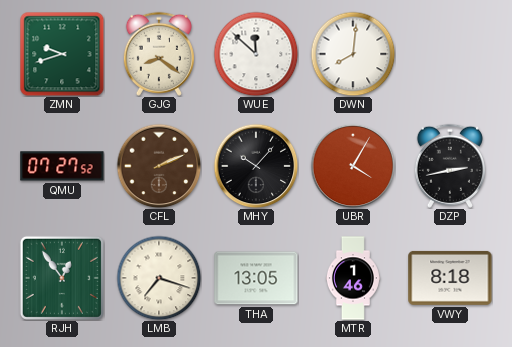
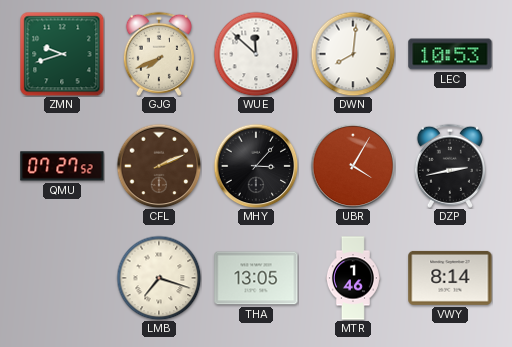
GJG: 8:21 -> 7:41
LEC: none -> 10:53
MHY: 10:07 -> 3:07
RJH: 12:54 -> none
VWY: 8:18 -> 8:14
